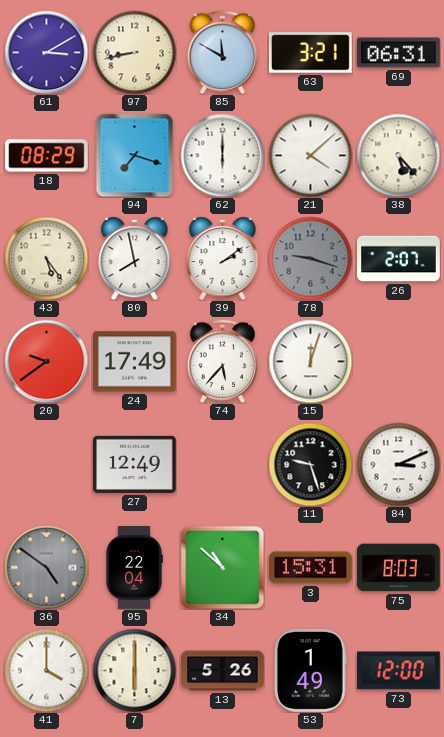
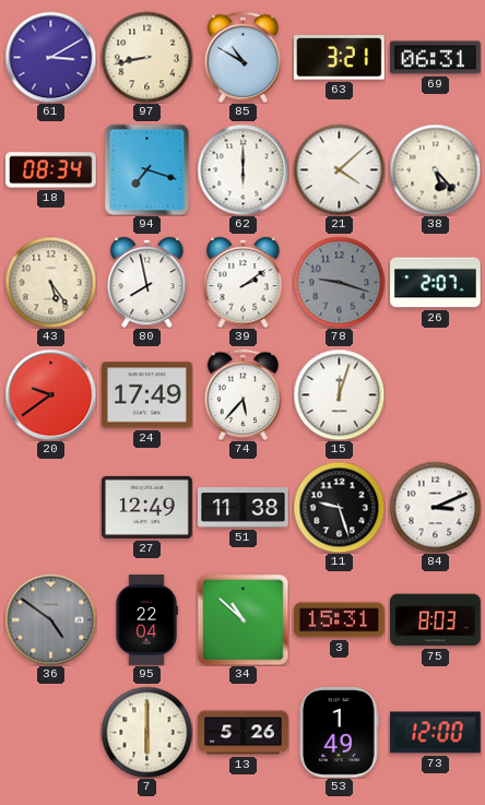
85: 11:50 -> 10:50
18: 08:29 -> 08:34
51: none -> 11:38
41: 4:00 -> none
